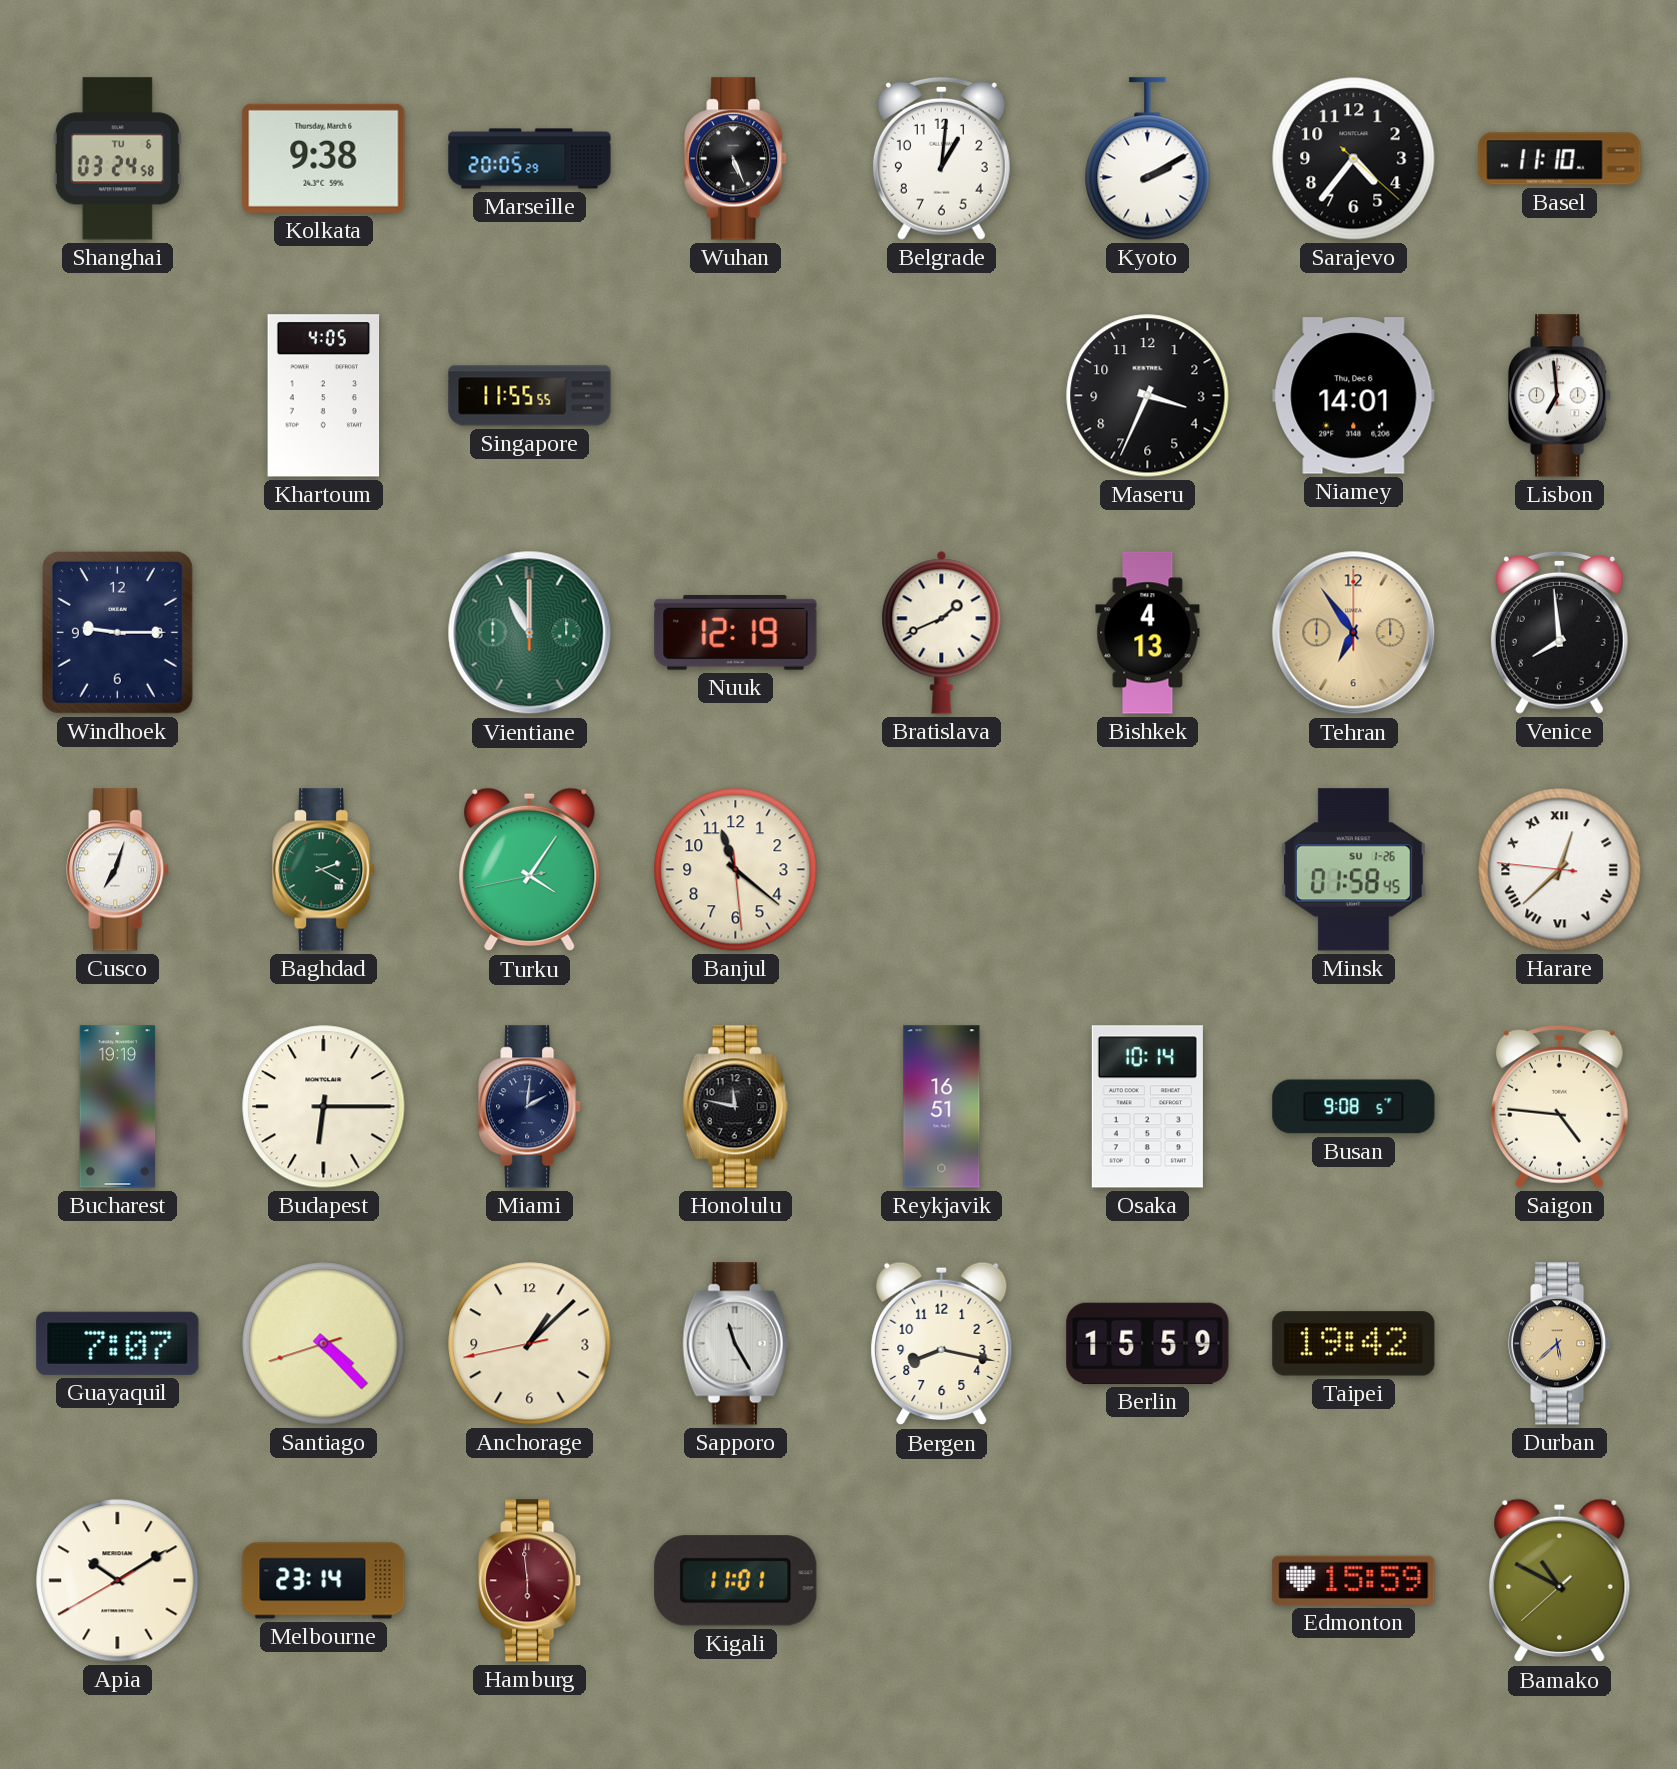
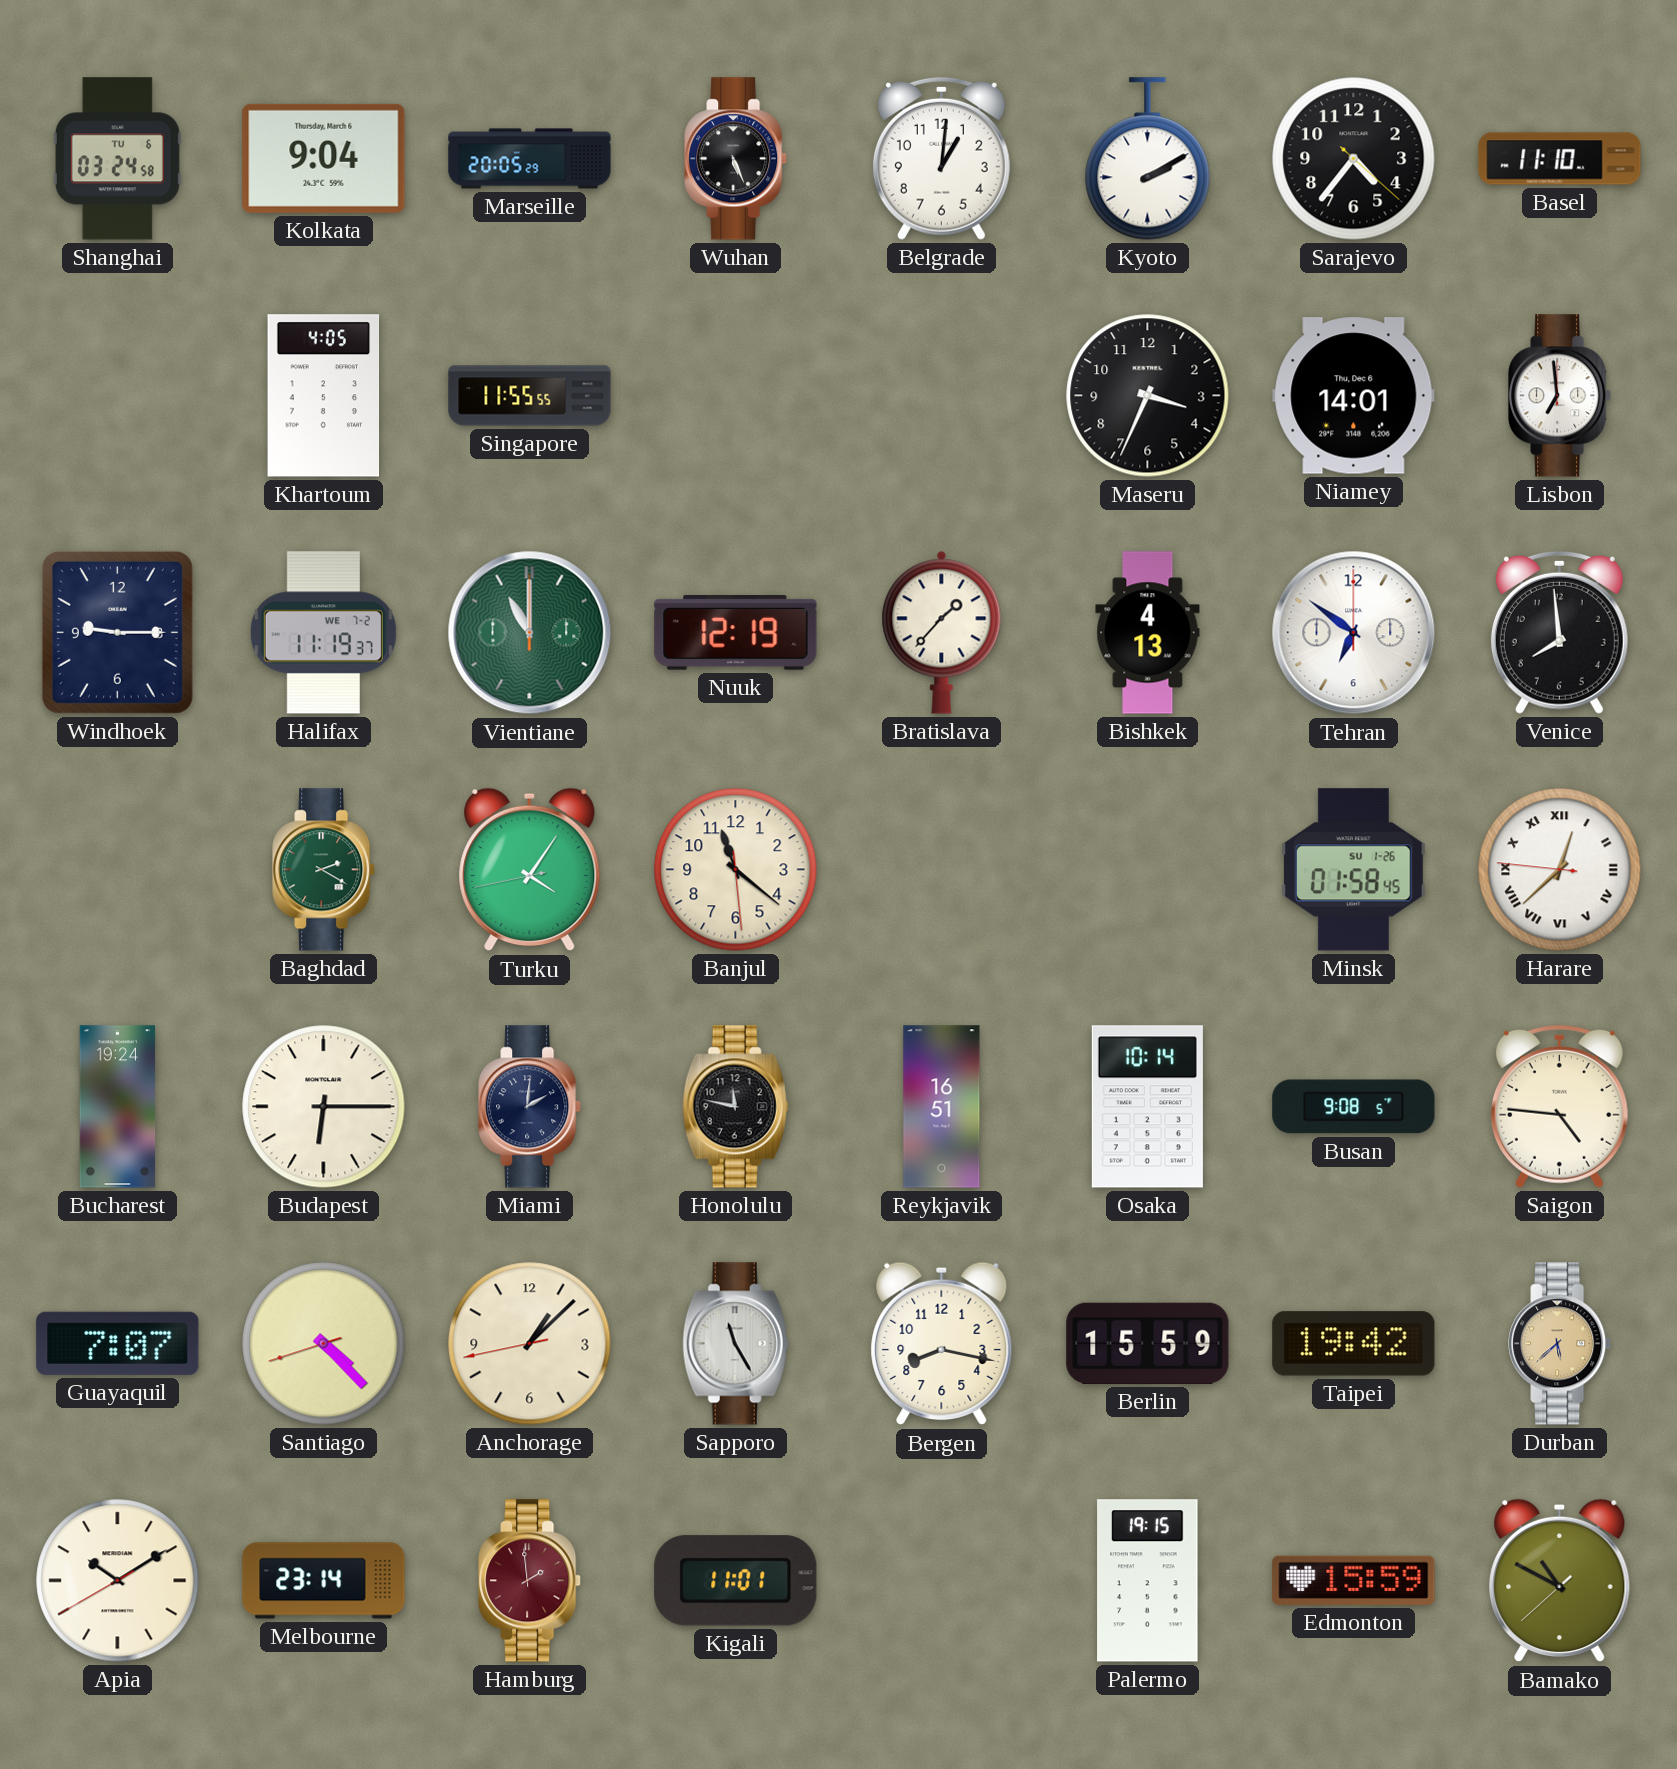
Kolkata: 9:38 -> 9:04
Halifax: none -> 11:19
Bratislava: 1:41 -> 1:37
Tehran: 6:54 -> 6:51
Tehran dial: champagne -> white
Cusco: 7:03 -> none
Bucharest: 19:19 -> 19:24
Hamburg: 5:59 -> 1:59
Palermo: none -> 19:15
